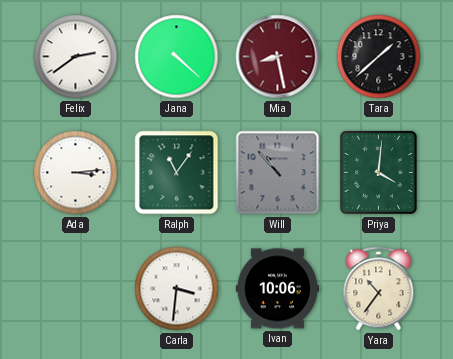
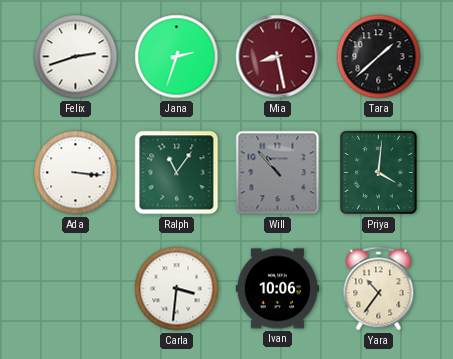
Felix: 2:39 -> 2:42
Jana: 4:22 -> 2:33
Ada: 3:14 -> 3:16
